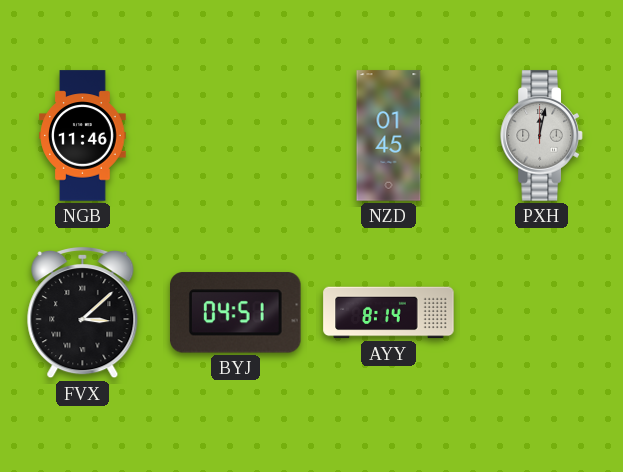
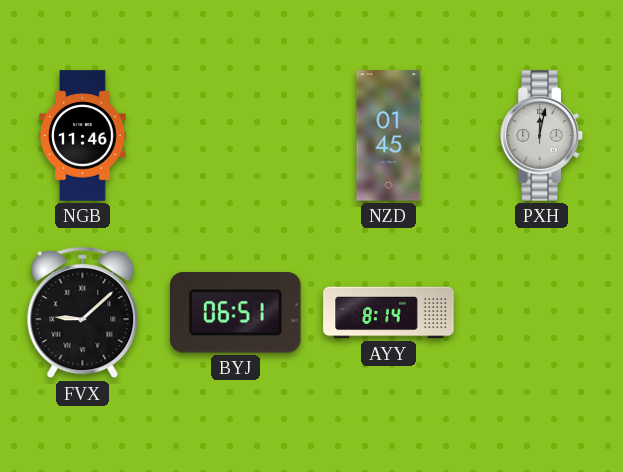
FVX: 3:08 -> 9:08
BYJ: 04:51 -> 06:51
